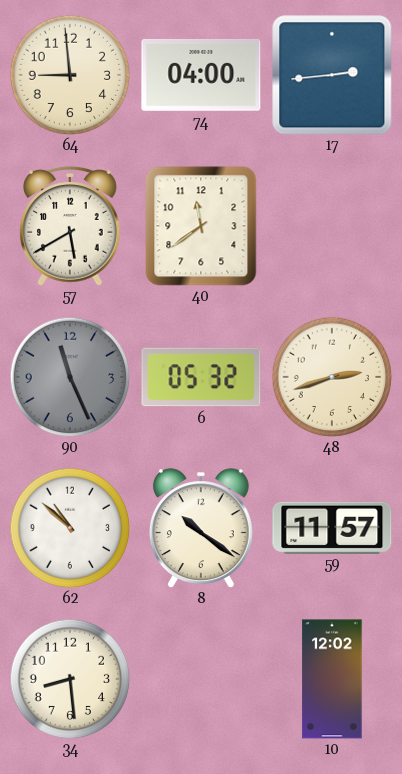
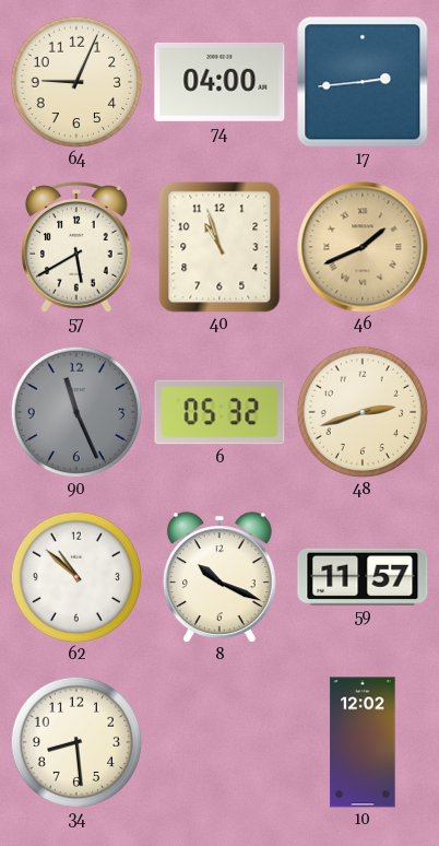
64: 8:59 -> 9:04
40: 11:39 -> 10:57
46: none -> 1:41
8: 10:21 -> 10:19
